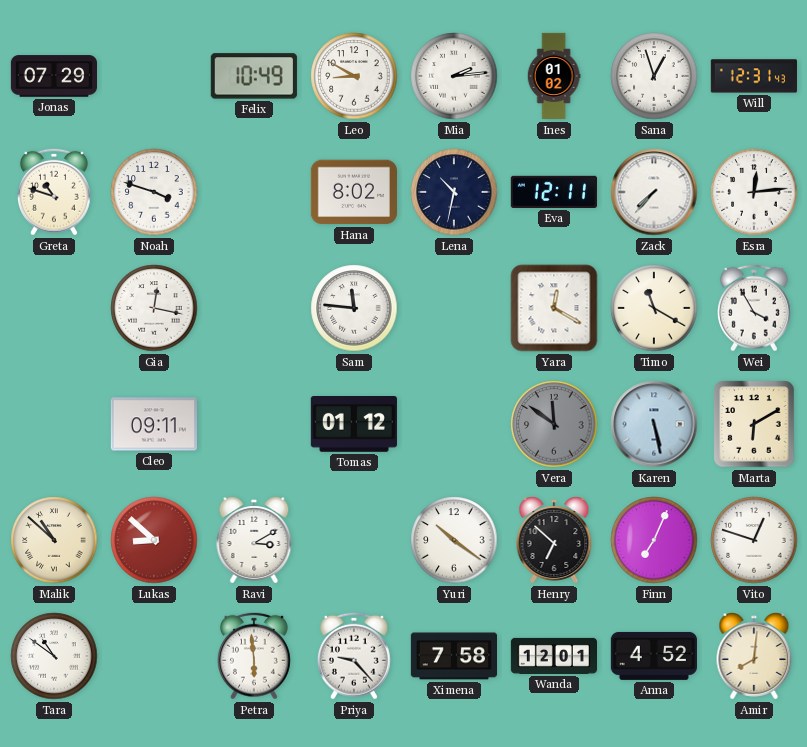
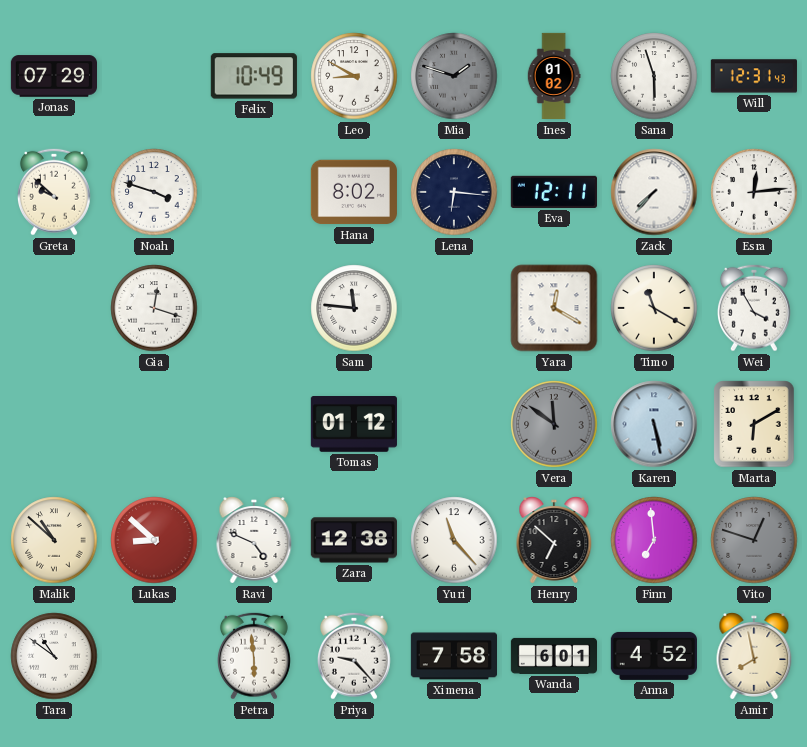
Mia: 2:14 -> 1:48
Mia dial: white -> grey
Sana: 12:57 -> 5:57
Greta: 10:48 -> 9:52
Lena: 10:32 -> 6:16
Gia: 12:17 -> 12:18
Cleo: 09:11 -> none
Ravi: 3:10 -> 4:49
Zara: none -> 12:38
Yuri: 10:21 -> 11:23
Finn: 7:04 -> 6:59
Vito dial: white -> grey
Wanda: 12:01 -> 6:01
Amir: 8:01 -> 7:58
